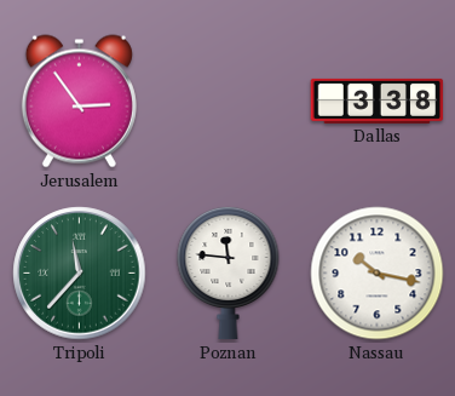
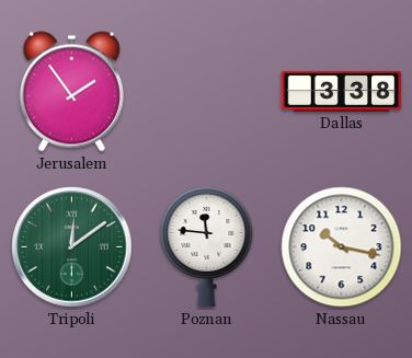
Jerusalem: 2:54 -> 1:54
Tripoli: 11:37 -> 12:09
